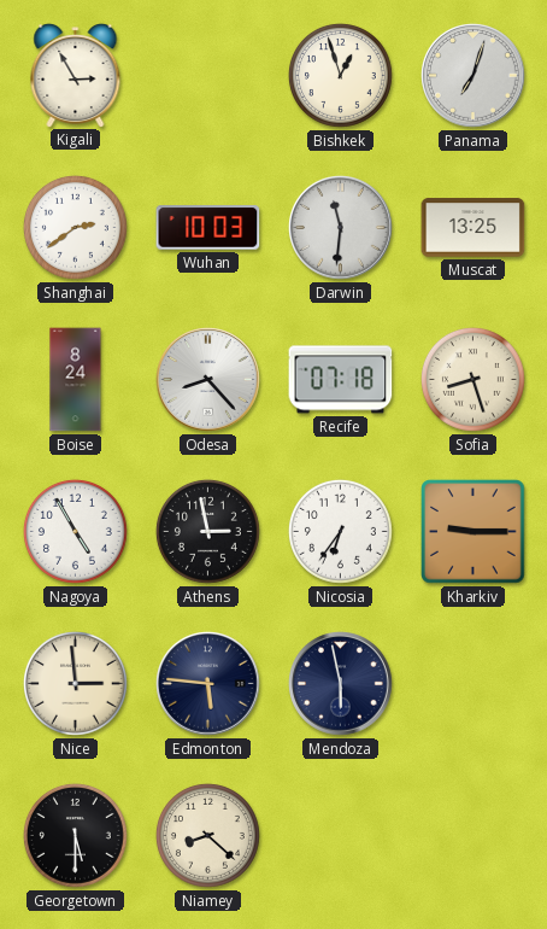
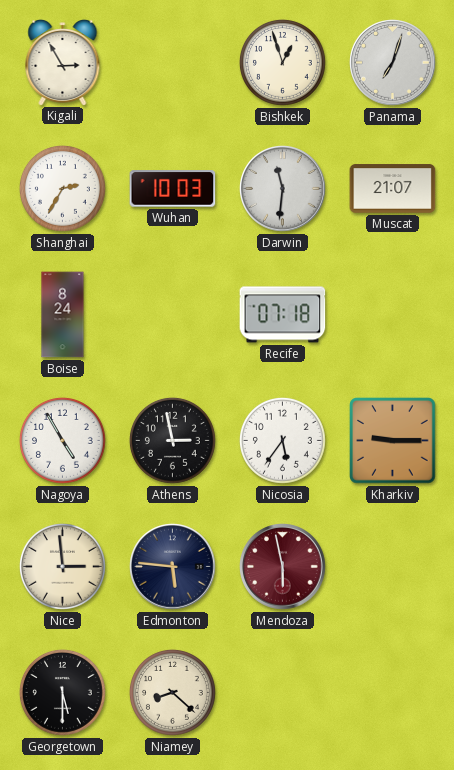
Shanghai: 2:39 -> 2:35
Muscat: 13:25 -> 21:07
Odesa: 8:23 -> none
Sofia: 8:27 -> none
Nicosia: 6:36 -> 5:36
Mendoza dial: navy -> burgundy
